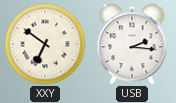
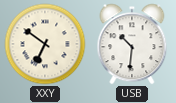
USB: 2:16 -> 10:31
